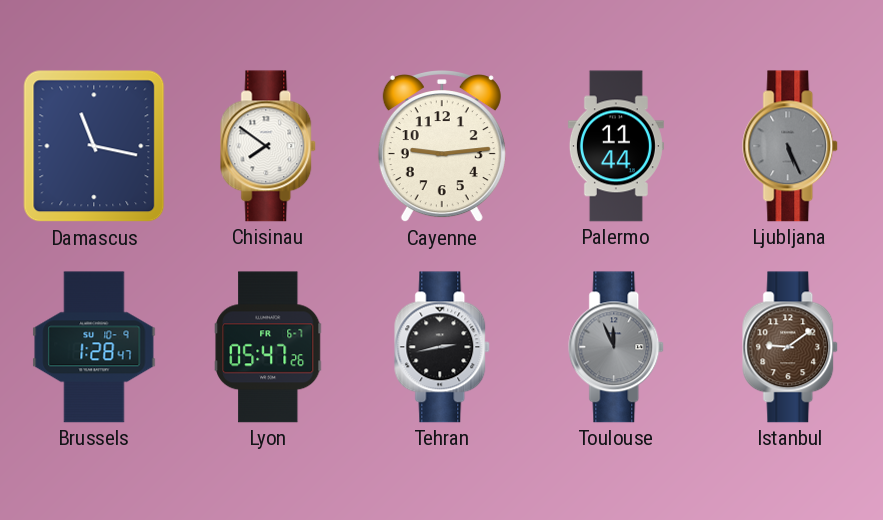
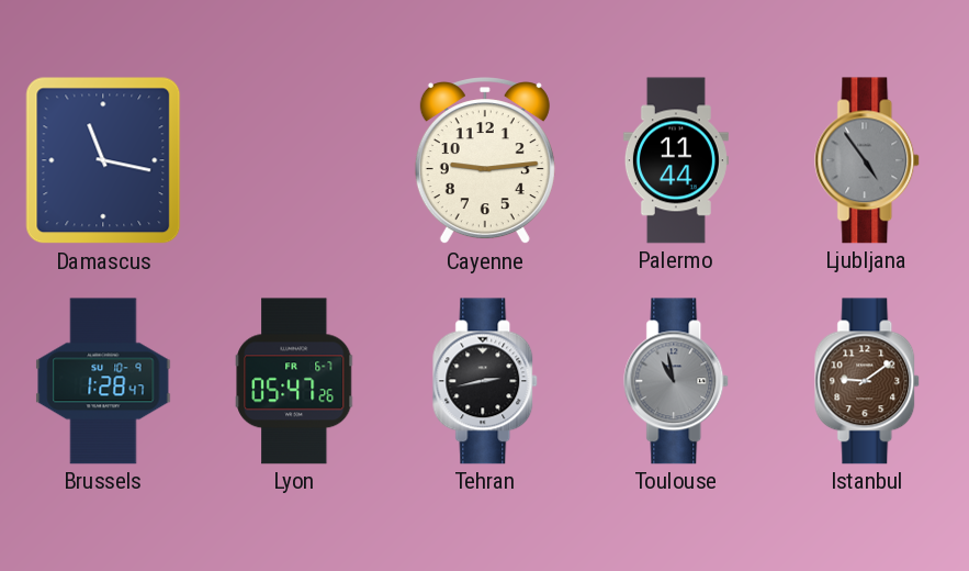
Chisinau: 7:51 -> none
Ljubljana: 5:26 -> 4:54
Toulouse: 11:56 -> 10:58
